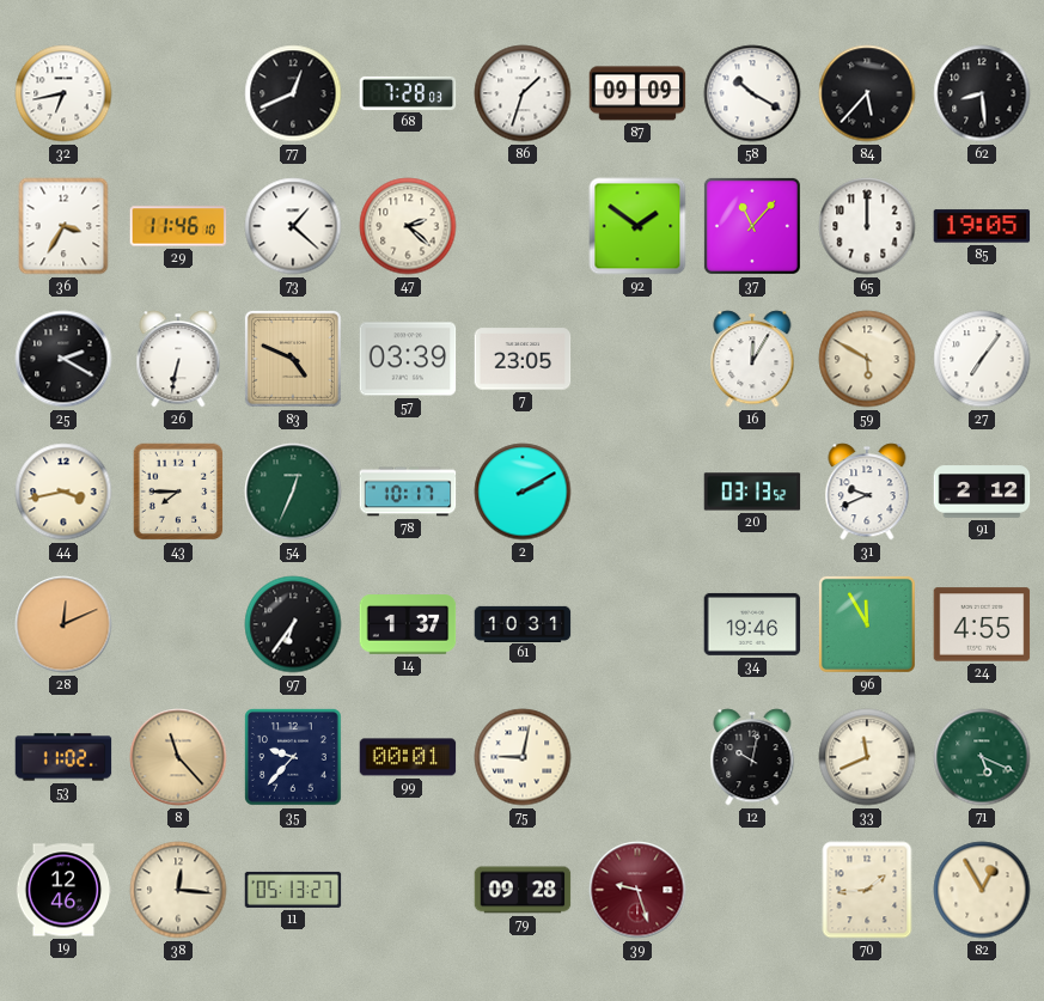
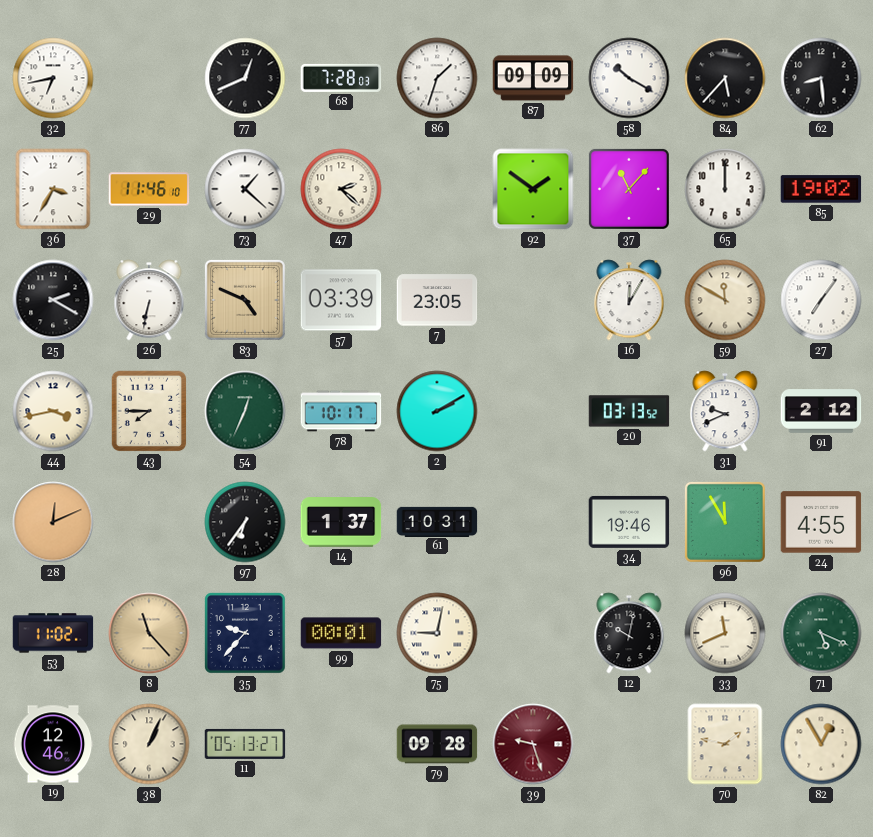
85: 19:05 -> 19:02
59: 5:50 -> 11:50
38: 12:16 -> 1:04
70: 1:44 -> 1:47
